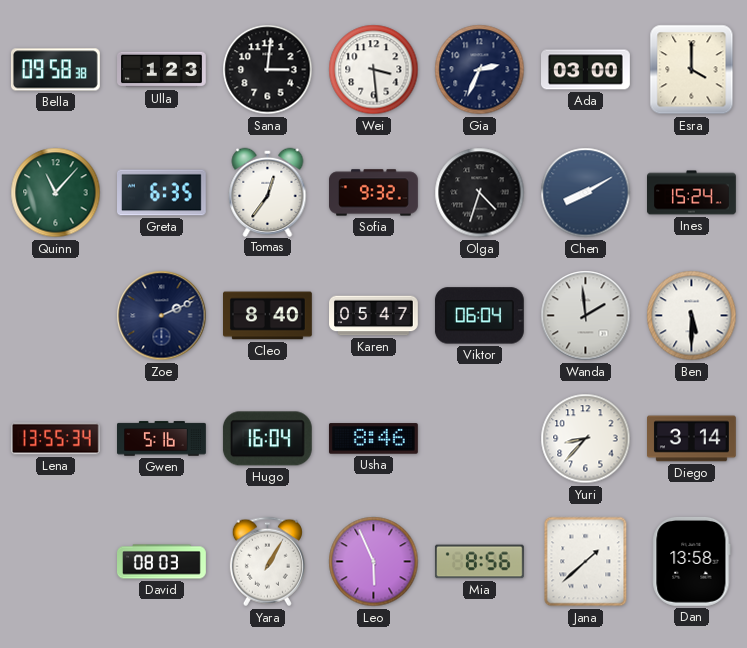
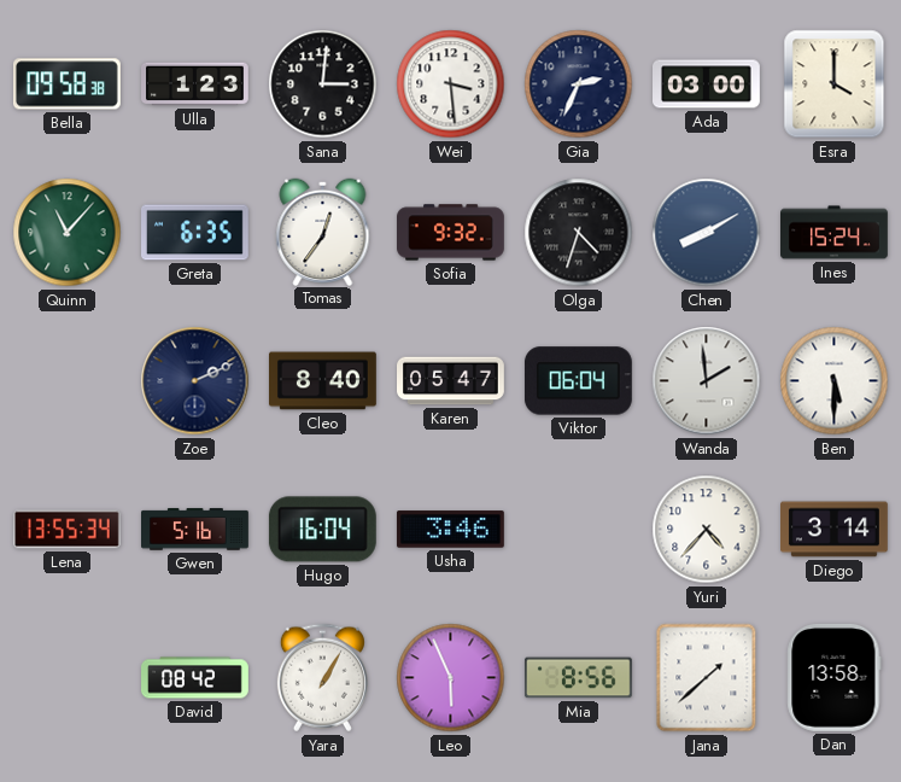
Usha: 8:46 -> 3:46
Yuri: 8:37 -> 4:37
David: 08:03 -> 08:42
